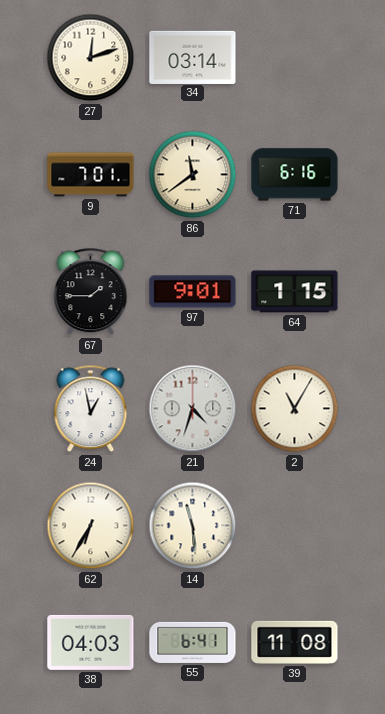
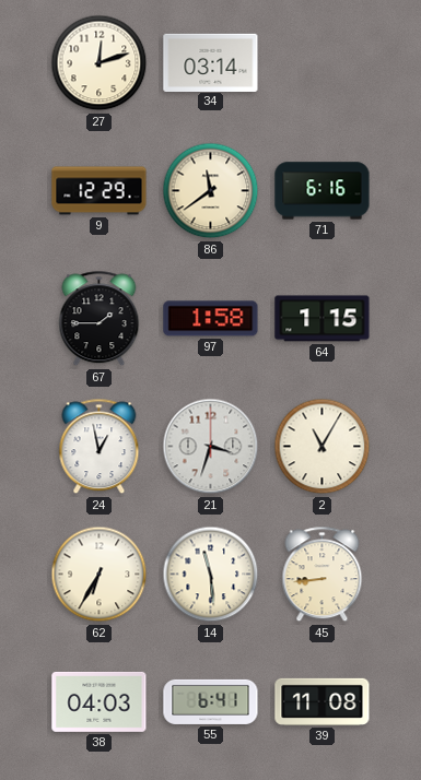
9: 7:01 -> 12:29
97: 9:01 -> 1:58
21: 4:33 -> 3:33
45: none -> 8:44
